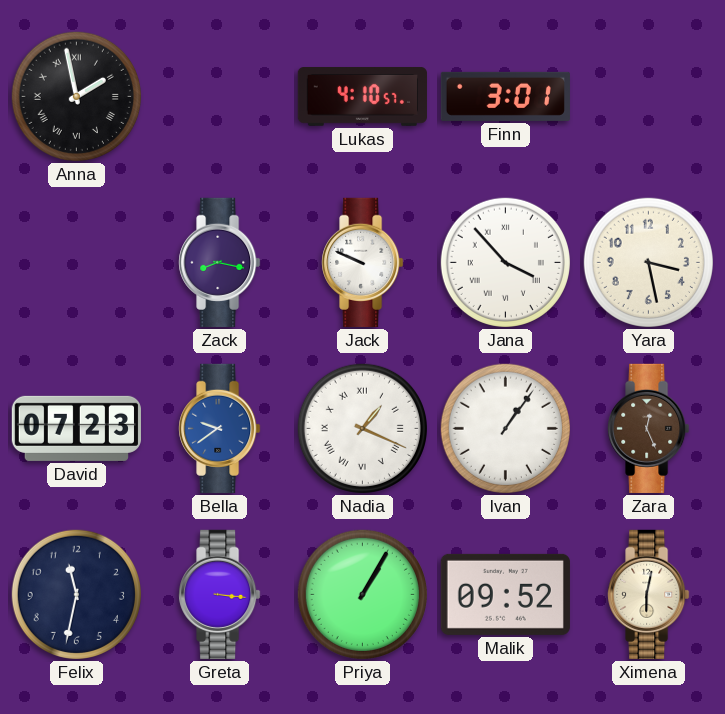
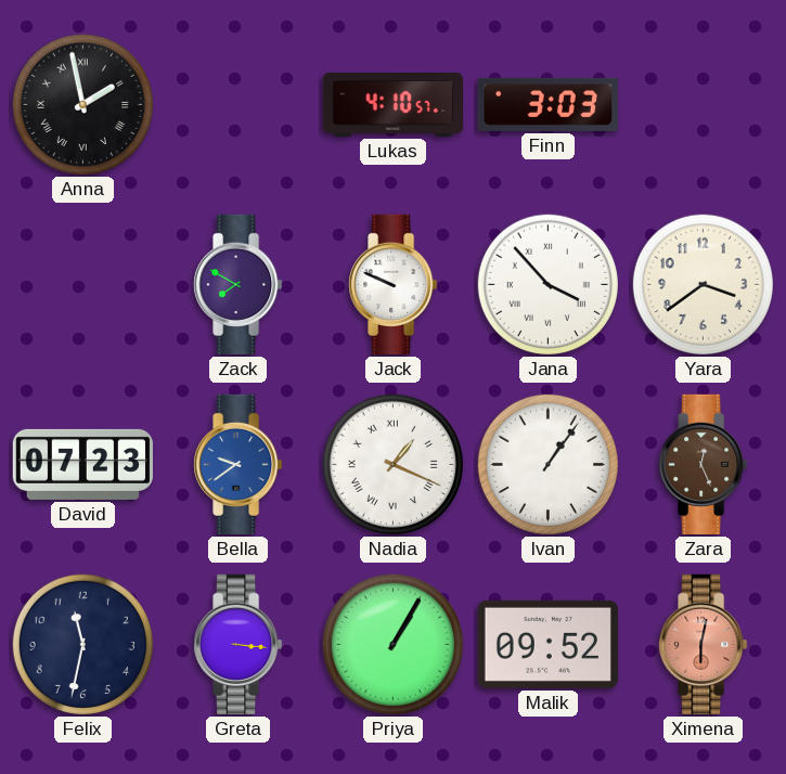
Finn: 3:01 -> 3:03
Zack: 8:17 -> 7:50
Yara: 3:28 -> 3:39
Ximena dial: cream -> salmon
